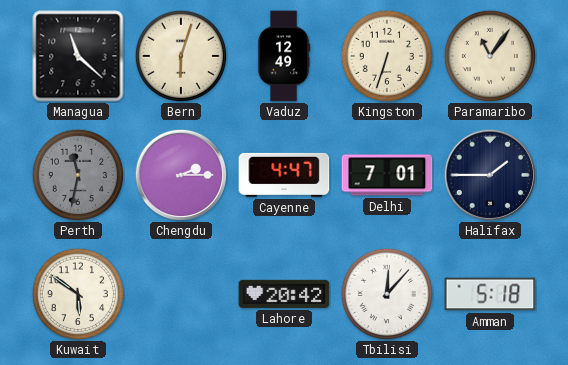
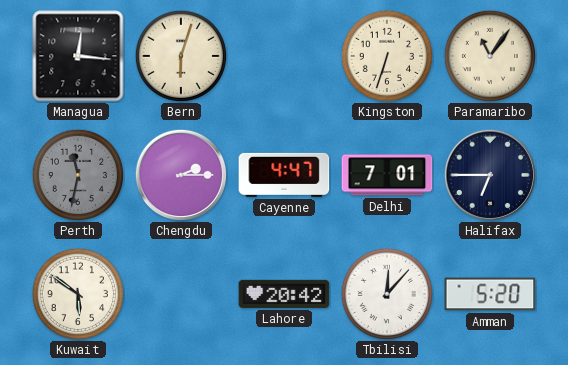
Managua: 11:22 -> 12:16
Vaduz: 12:49 -> none
Halifax: 1:45 -> 6:45
Amman: 5:18 -> 5:20
